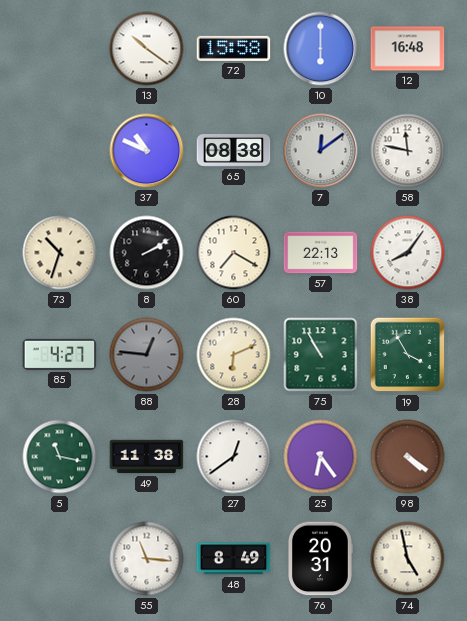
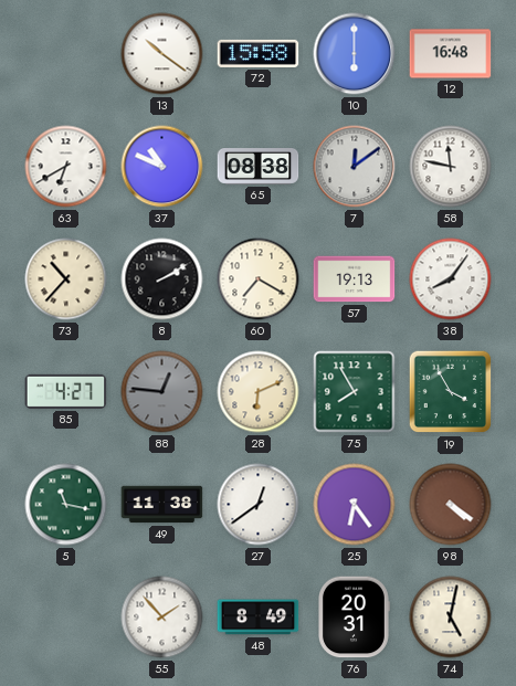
63: none -> 6:40
73: 10:33 -> 10:37
57: 22:13 -> 19:13
75: 10:55 -> 7:55
55: 11:16 -> 1:53
74: 4:58 -> 5:02
